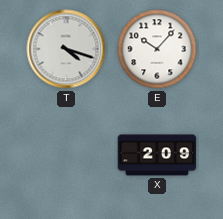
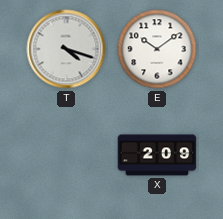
E: 10:07 -> 10:09
